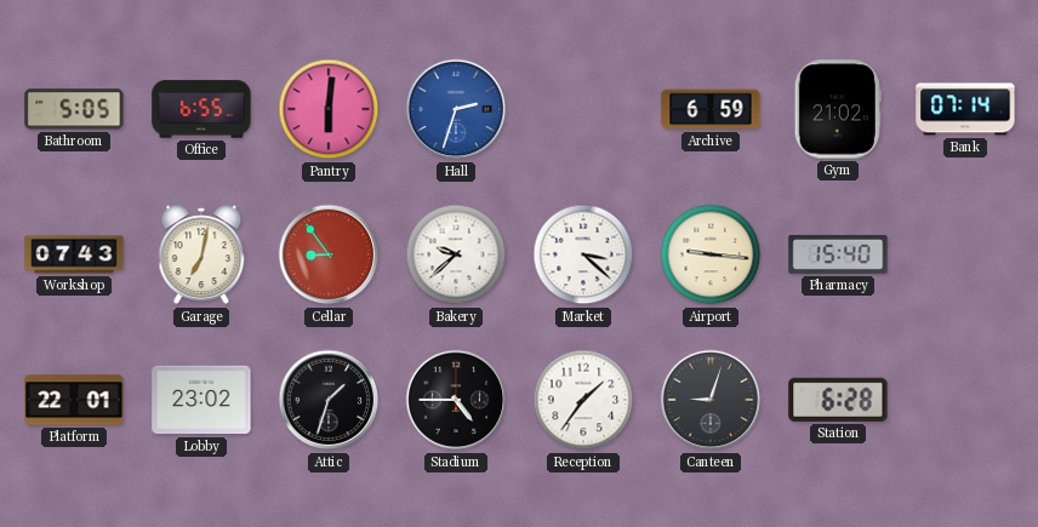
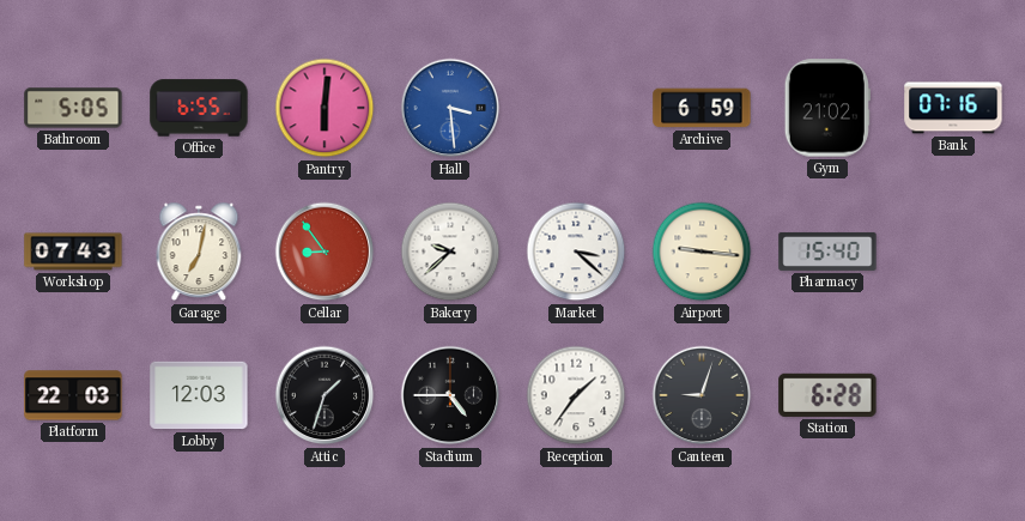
Hall: 2:33 -> 3:29
Bank: 07:14 -> 07:16
Platform: 22:01 -> 22:03
Lobby: 23:02 -> 12:03
